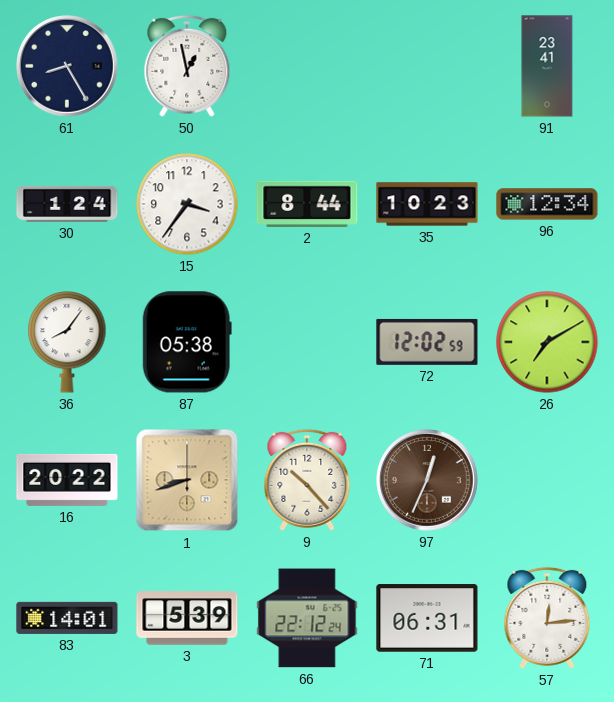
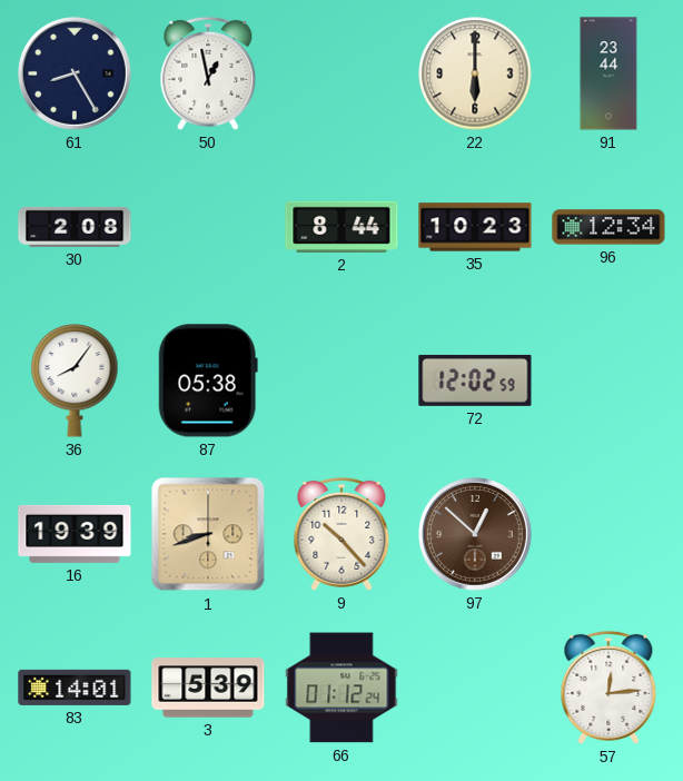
22: none -> 6:00
91: 23:41 -> 23:44
30: 1:24 -> 2:08
15: 3:36 -> none
26: 7:10 -> none
16: 20:22 -> 19:39
97: 12:34 -> 12:52
66: 22:12 -> 01:12
71: 06:31 -> none
